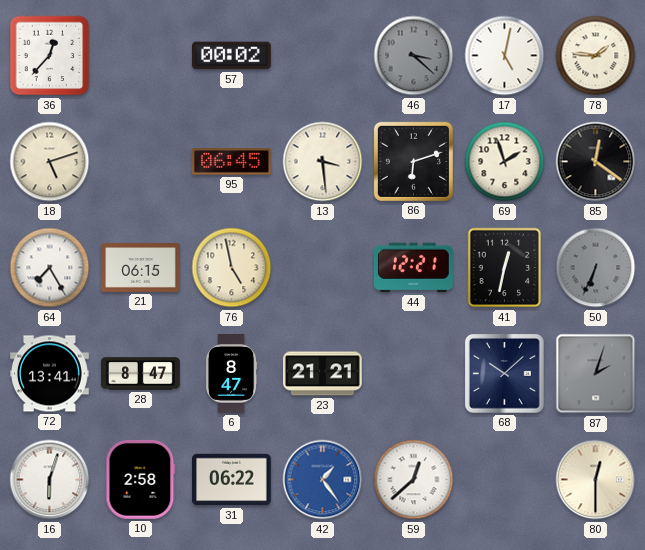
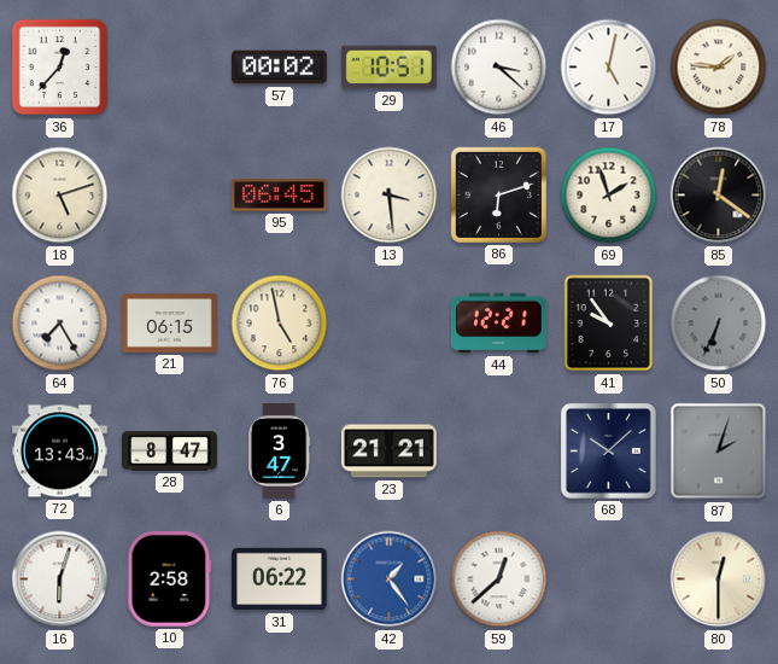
29: none -> 10:51
46 dial: grey -> white
41: 12:32 -> 9:54
72: 13:41 -> 13:43
6: 8:47 -> 3:47
